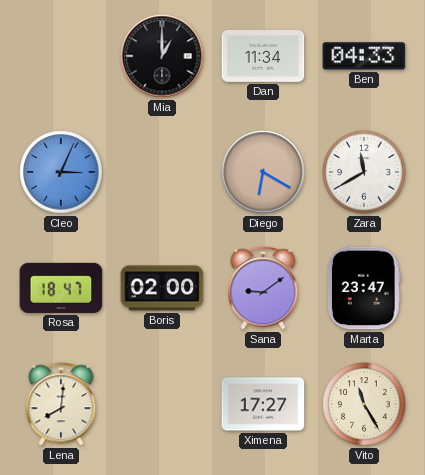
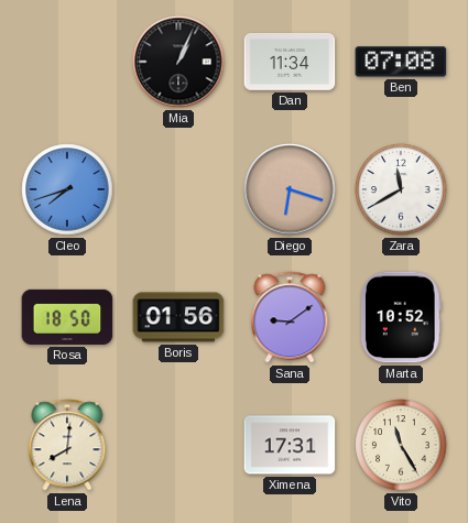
Mia: 1:00 -> 1:04
Ben: 04:33 -> 07:08
Cleo: 3:04 -> 7:42
Diego: 6:20 -> 6:18
Rosa: 18:47 -> 18:50
Boris: 02:00 -> 01:56
Marta: 23:47 -> 10:52
Ximena: 17:27 -> 17:31
